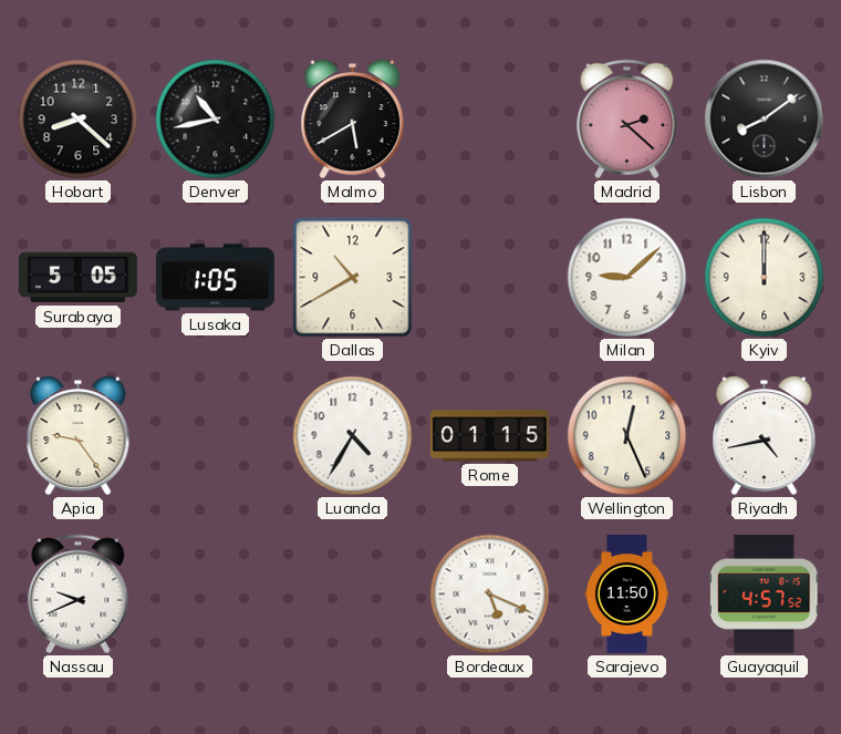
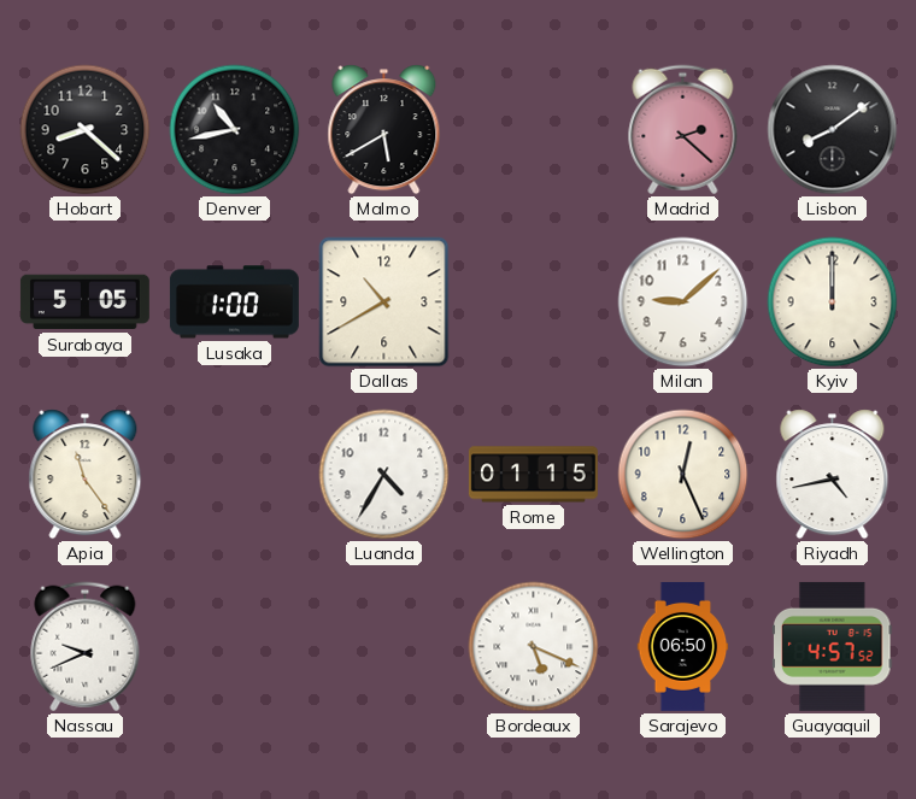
Lusaka: 1:05 -> 1:00
Apia: 9:24 -> 11:24
Sarajevo: 11:50 -> 06:50
